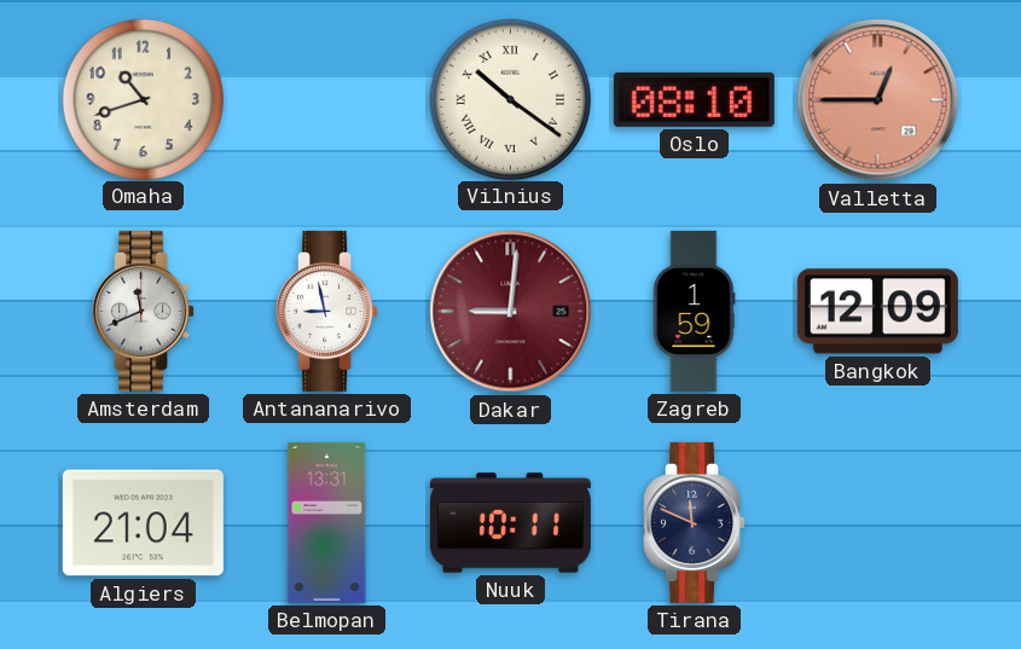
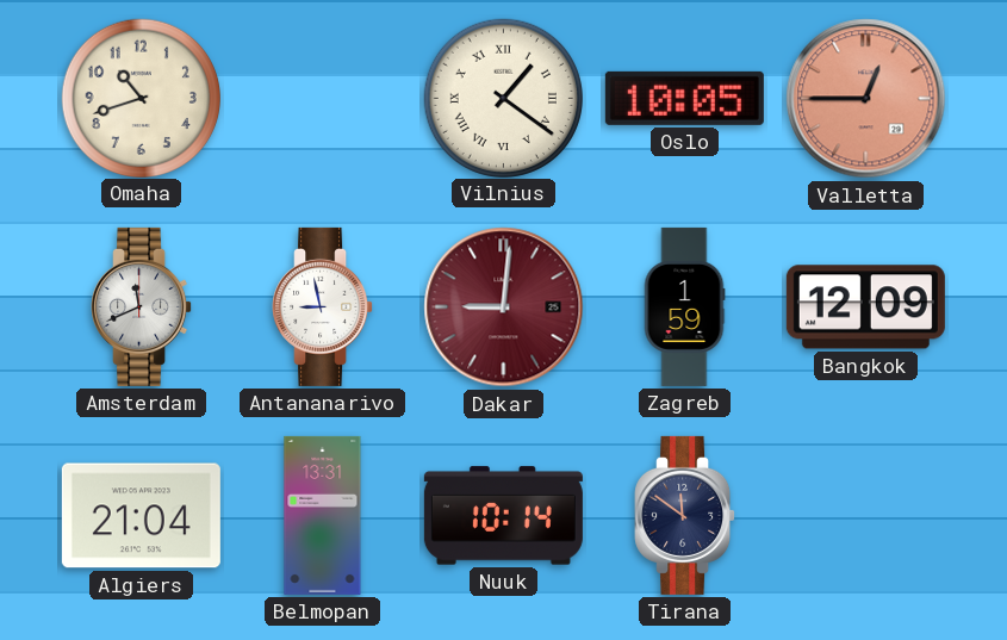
Vilnius: 10:21 -> 1:21
Oslo: 08:10 -> 10:05
Nuuk: 10:11 -> 10:14
Tirana: 11:49 -> 11:51
